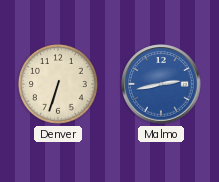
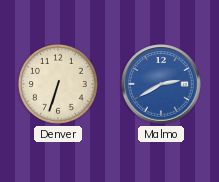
Malmo: 2:43 -> 2:40
